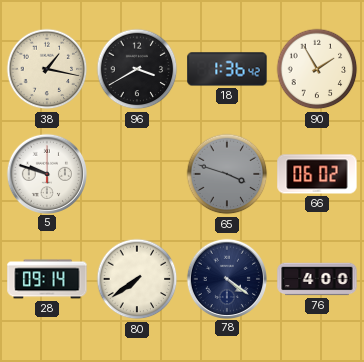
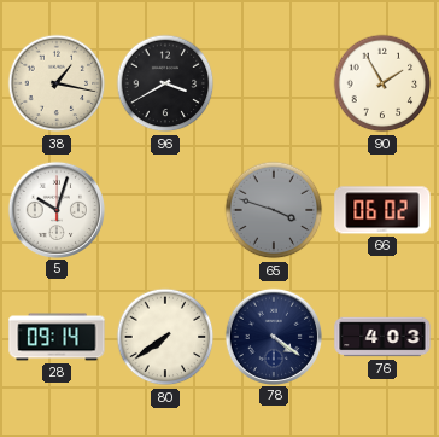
18: 1:36 -> none
5: 9:48 -> 10:03
76: 4:00 -> 4:03
